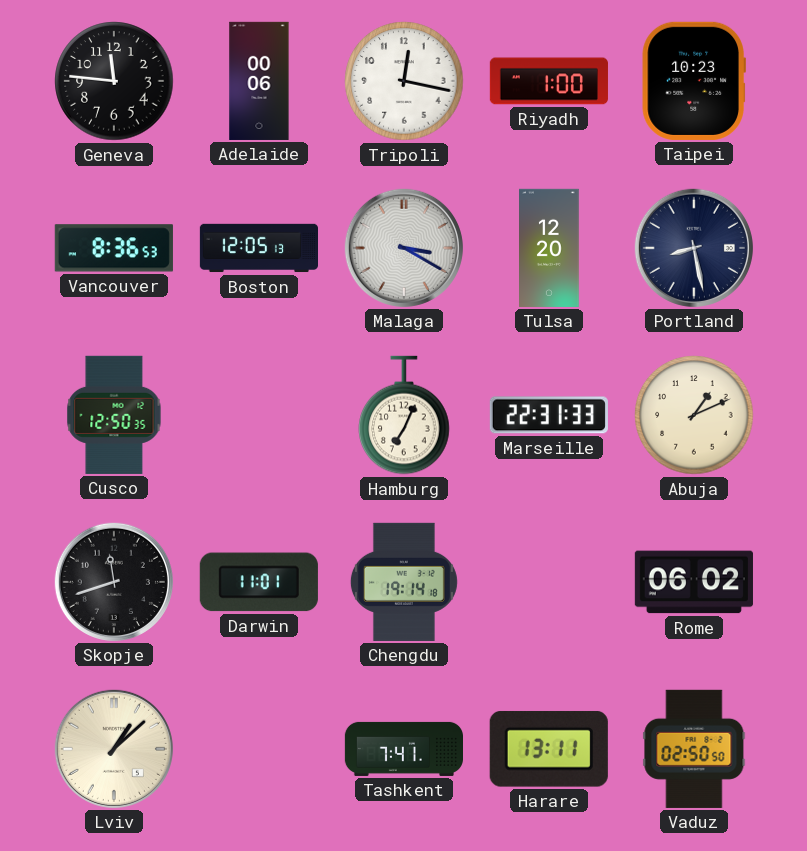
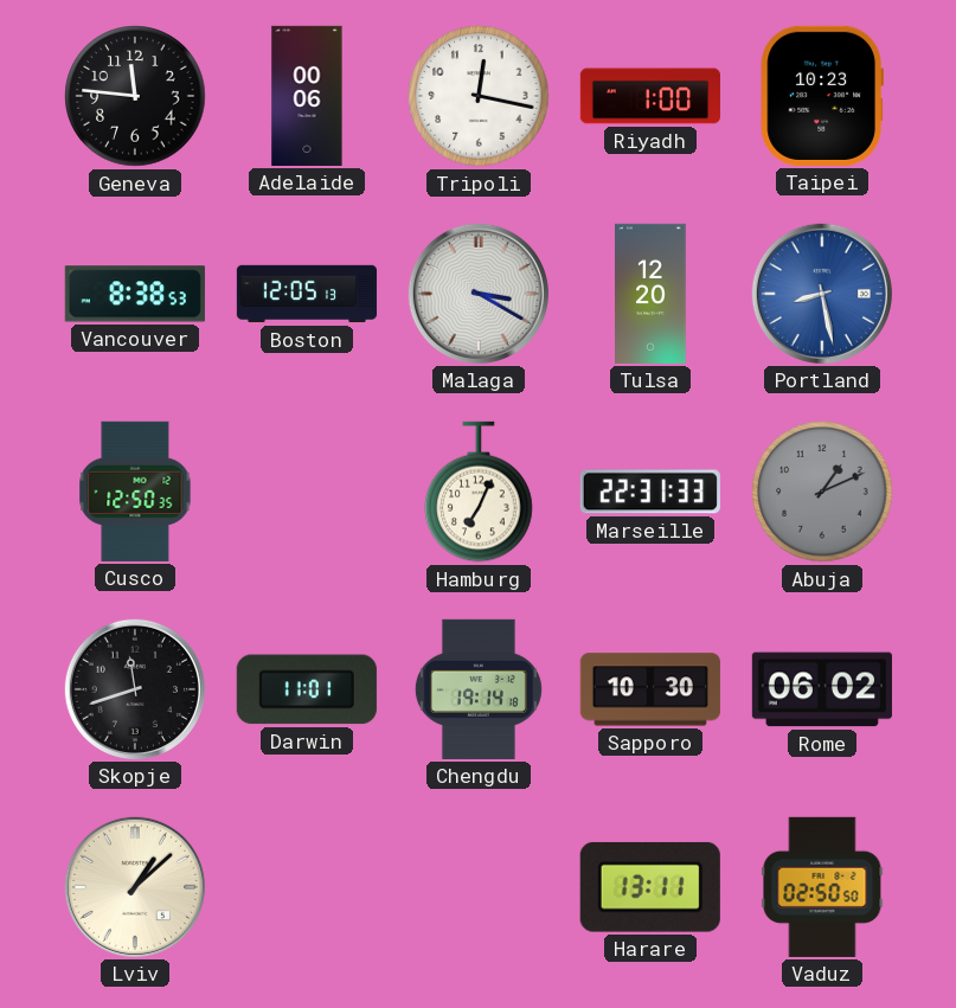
Vancouver: 8:36 -> 8:38
Portland dial: navy -> blue
Abuja dial: cream -> grey
Sapporo: none -> 10:30
Tashkent: 7:41 -> none
